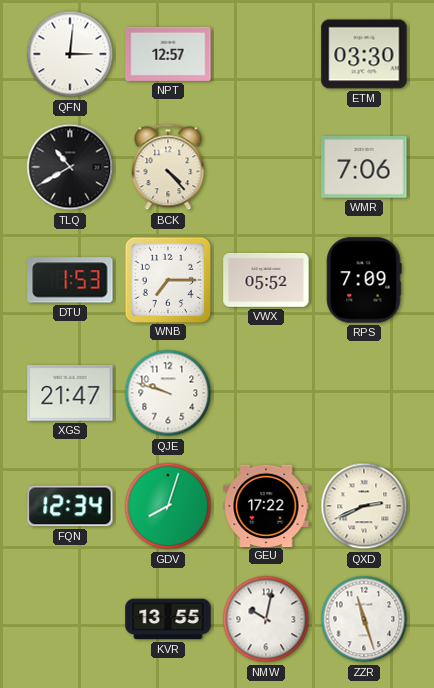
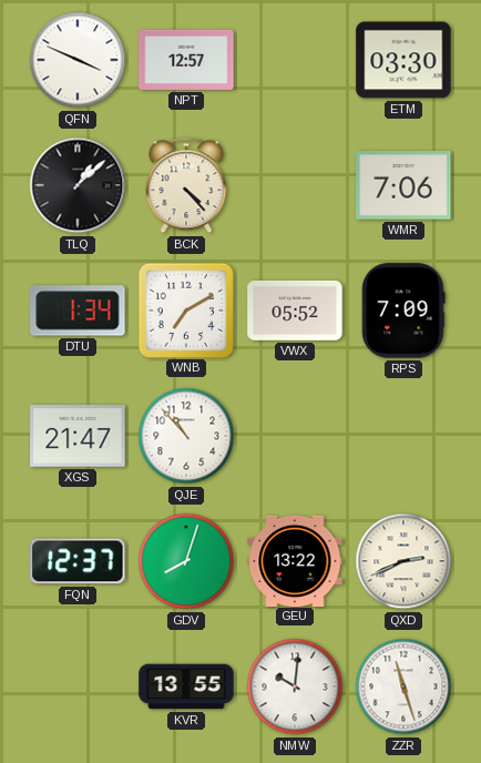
QFN: 3:01 -> 3:49
TLQ: 10:40 -> 1:08
DTU: 1:53 -> 1:34
WNB: 7:15 -> 7:10
QJE: 9:48 -> 10:53
FQN: 12:34 -> 12:37
GEU: 17:22 -> 13:22
NMW: 10:02 -> 10:01
